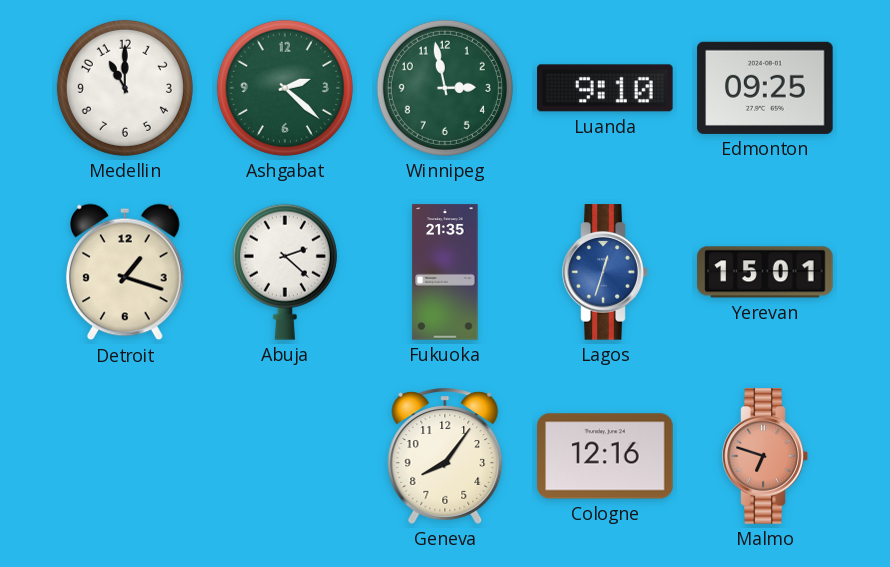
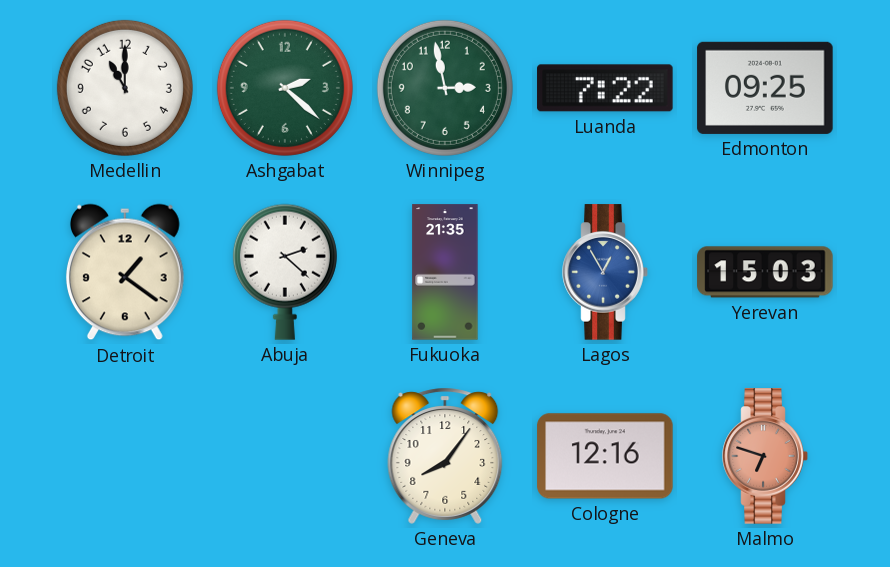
Luanda: 9:10 -> 7:22
Detroit: 1:18 -> 1:21
Lagos: 12:33 -> 12:55
Yerevan: 15:01 -> 15:03
